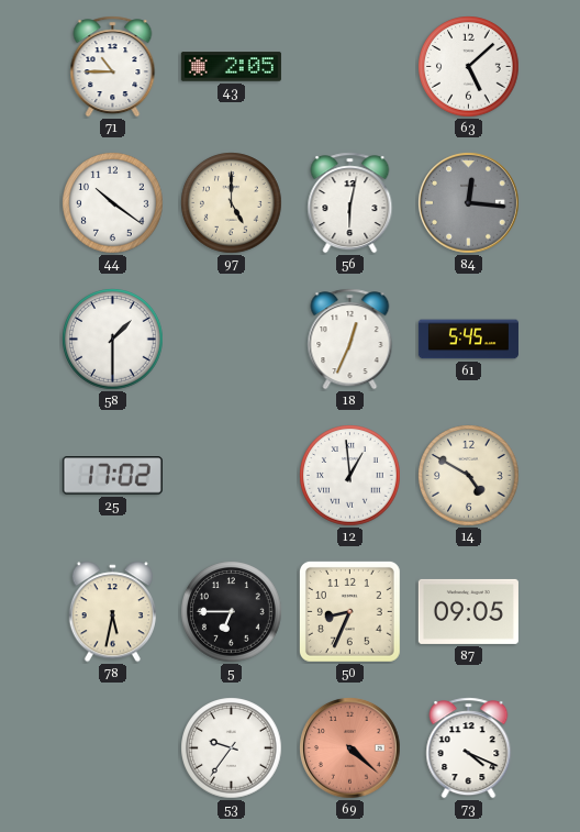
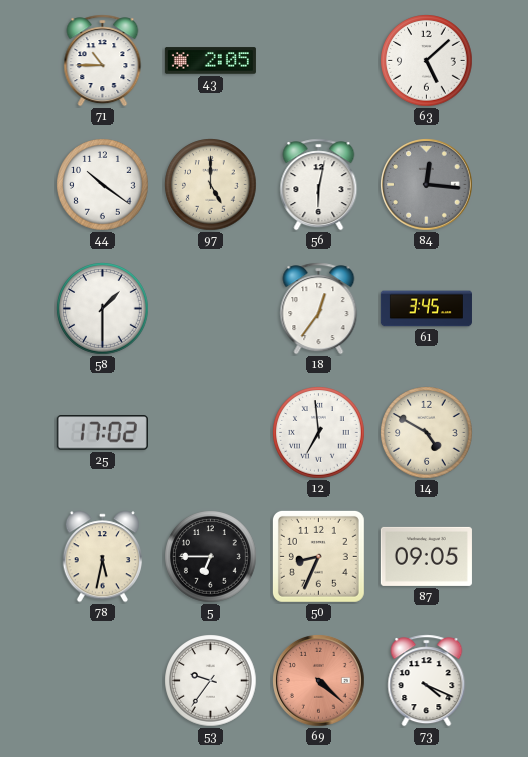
18: 12:34 -> 12:36
61: 5:45 -> 3:45
12: 12:59 -> 6:59
